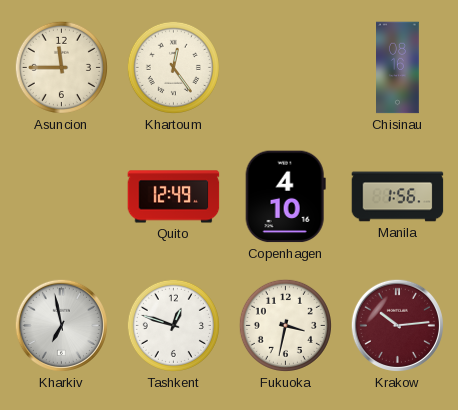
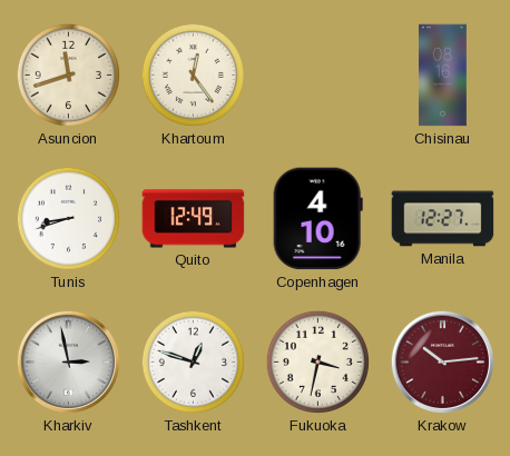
Asuncion: 11:45 -> 11:42
Tunis: none -> 8:42
Manila: 1:56 -> 12:27
Kharkiv: 6:58 -> 2:58
